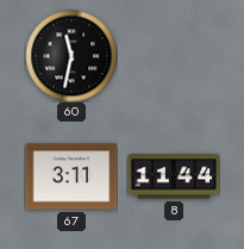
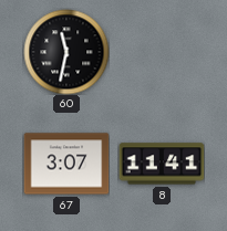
67: 3:11 -> 3:07
8: 11:44 -> 11:41
